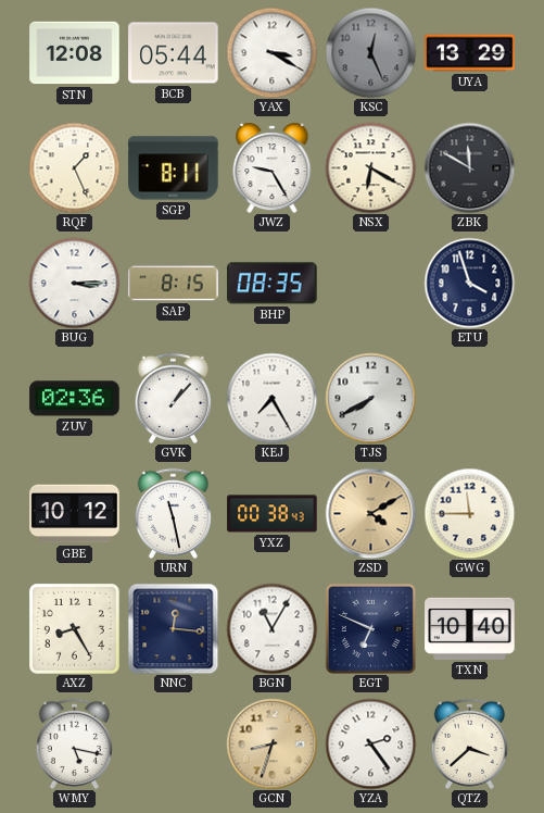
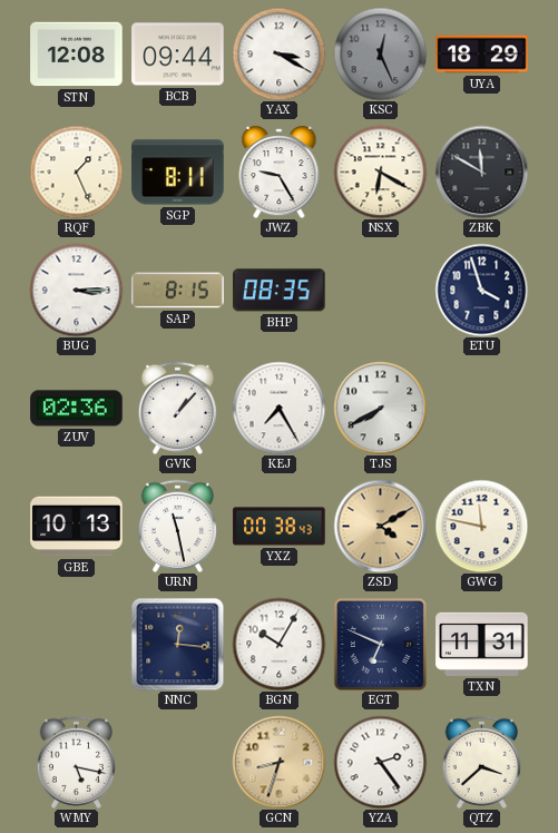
BCB: 05:44 -> 09:44
UYA: 13:29 -> 18:29
GBE: 10:12 -> 10:13
GWG: 11:45 -> 11:47
AXZ: 8:25 -> none
BGN: 11:05 -> 10:05
TXN: 10:40 -> 11:31
